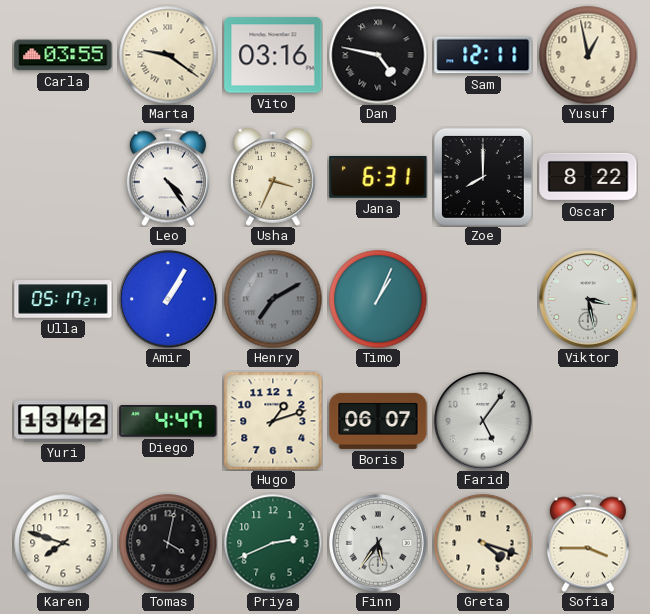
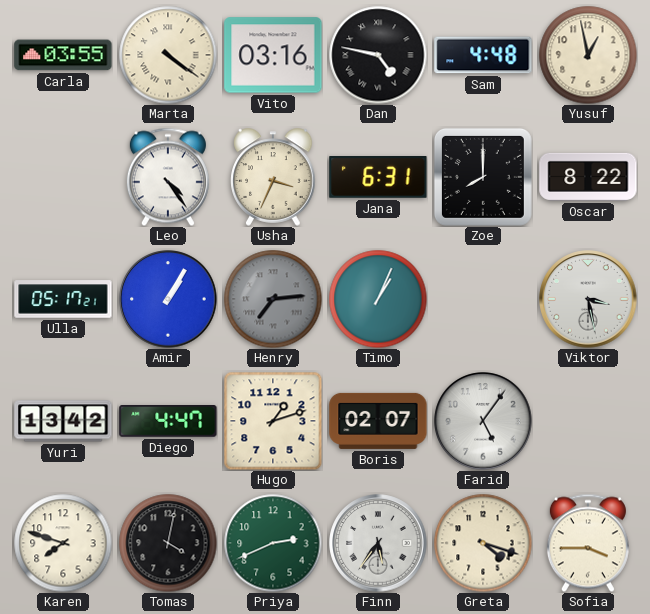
Marta: 9:21 -> 4:21
Sam: 12:11 -> 4:48
Henry: 7:10 -> 7:14
Boris: 06:07 -> 02:07
